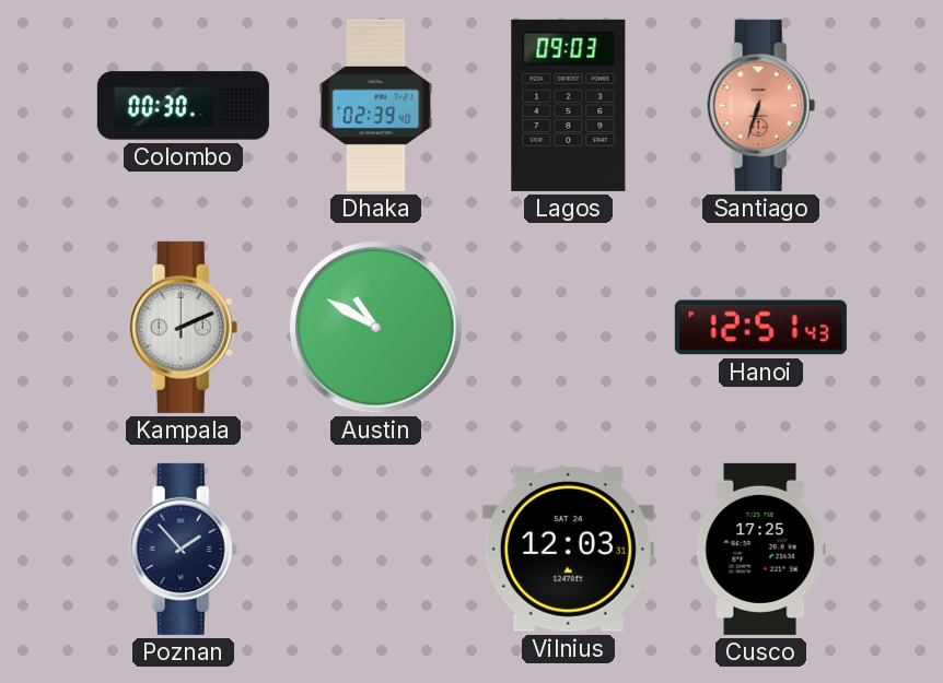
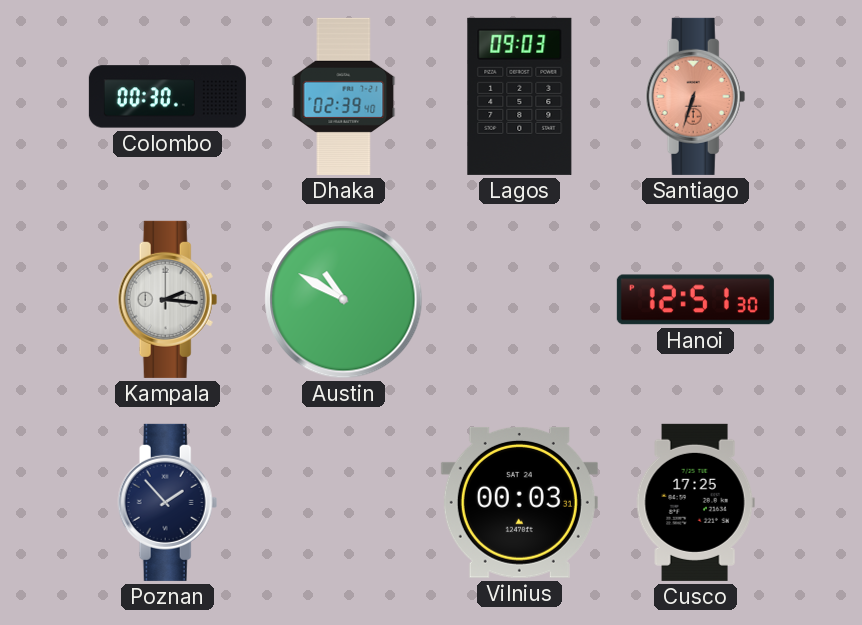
Kampala: 2:11 -> 2:16
Hanoi: 12:51:43 -> 12:51:30
Vilnius: 12:03 -> 00:03
